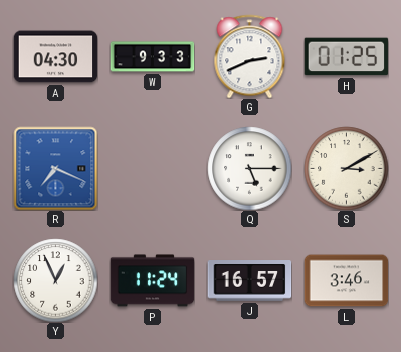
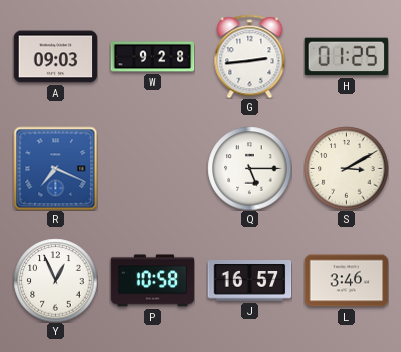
A: 04:30 -> 09:03
W: 9:33 -> 9:28
G: 2:41 -> 2:44
P: 11:24 -> 10:58
